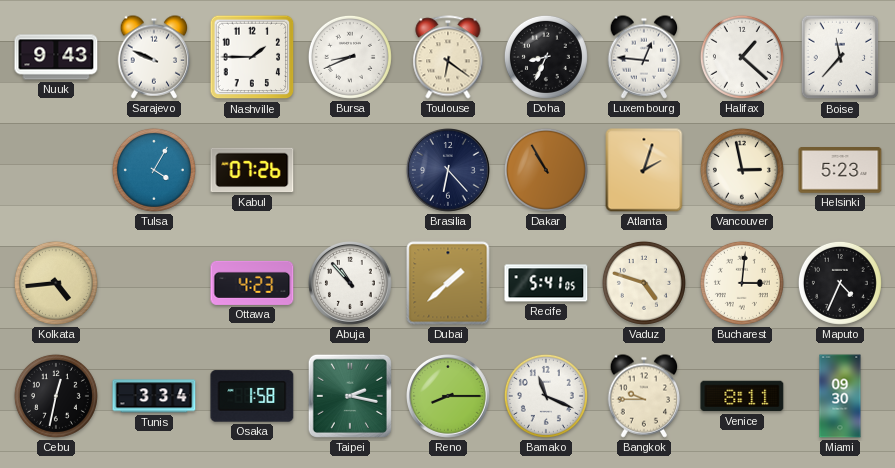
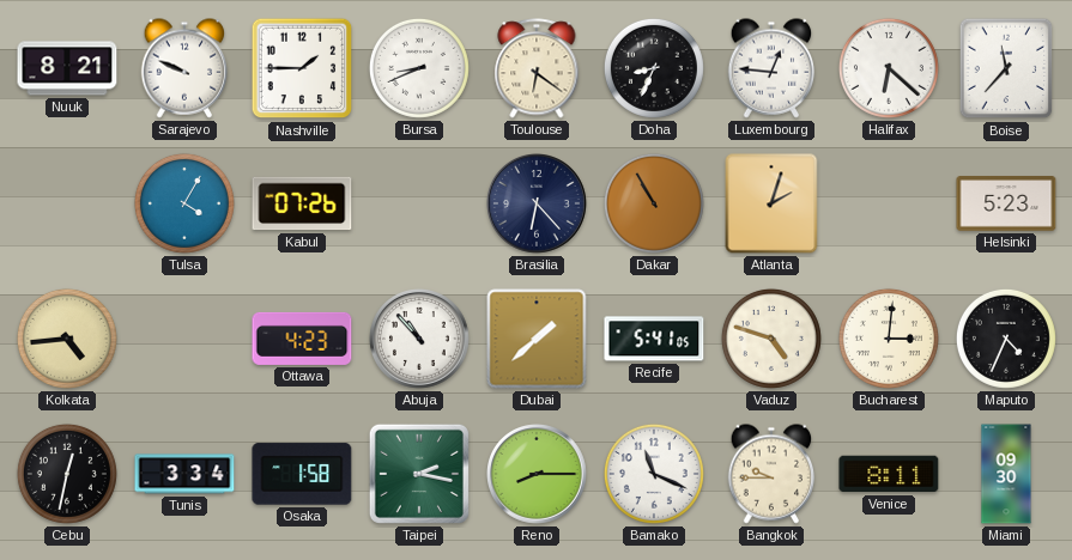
Nuuk: 9:43 -> 8:21
Halifax: 1:22 -> 6:22
Vancouver: 2:58 -> none
